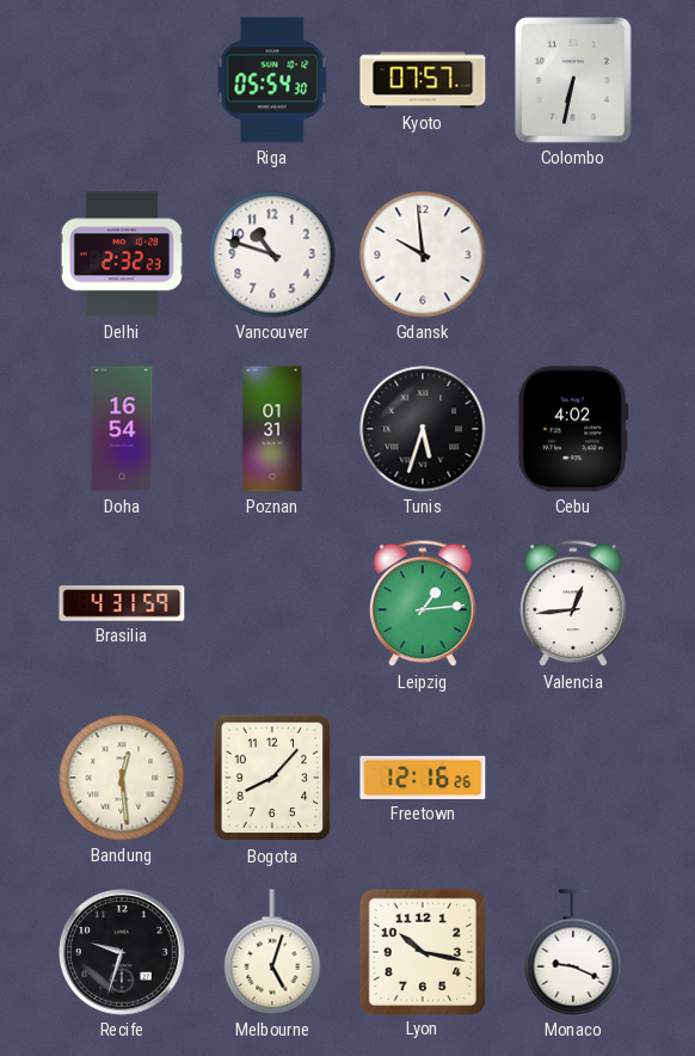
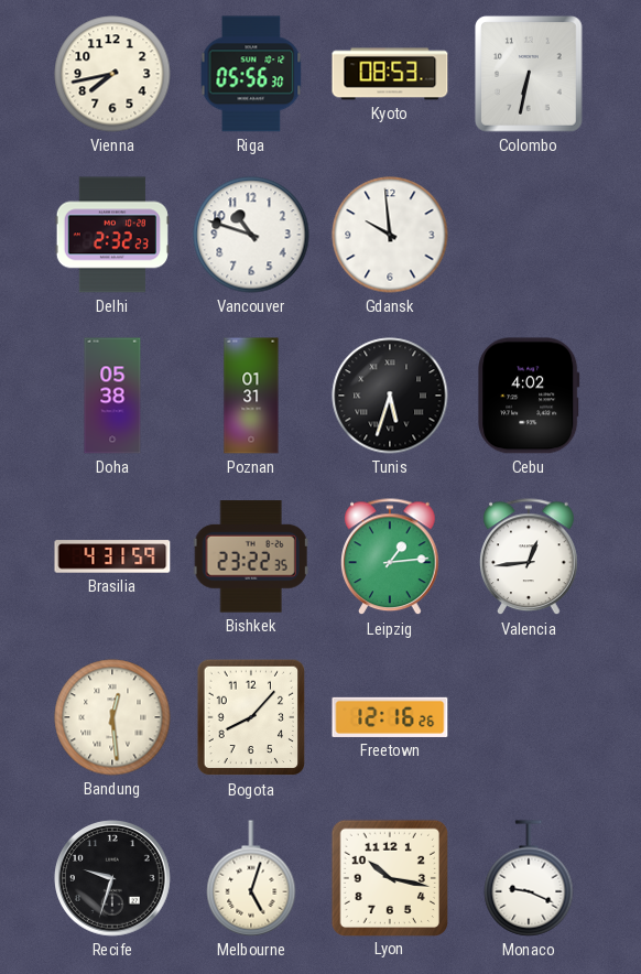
Vienna: none -> 7:43
Riga: 05:54 -> 05:56
Kyoto: 07:57 -> 08:53
Doha: 16:54 -> 05:38
Bishkek: none -> 23:22
